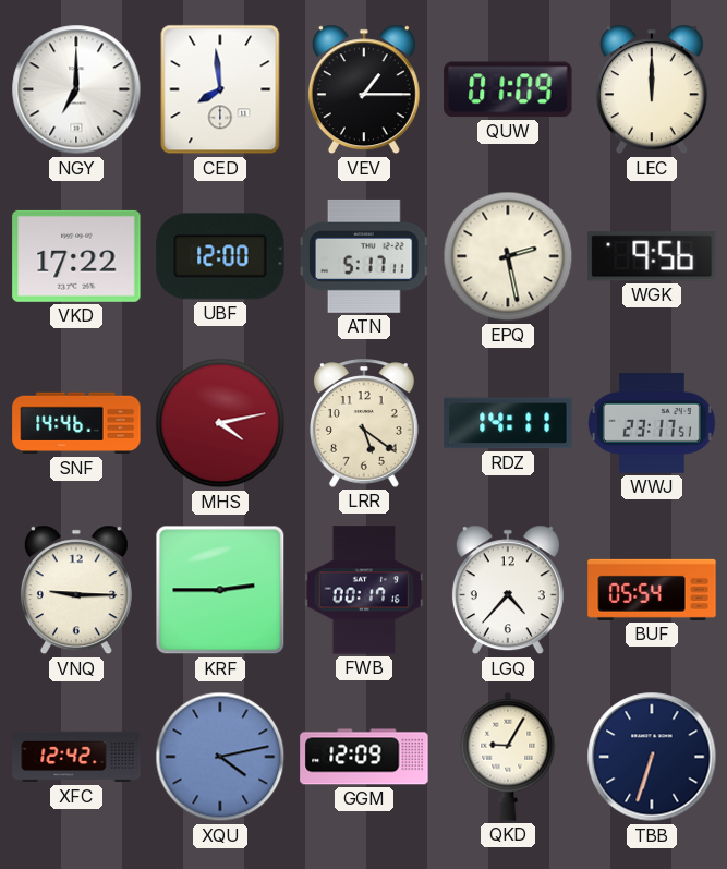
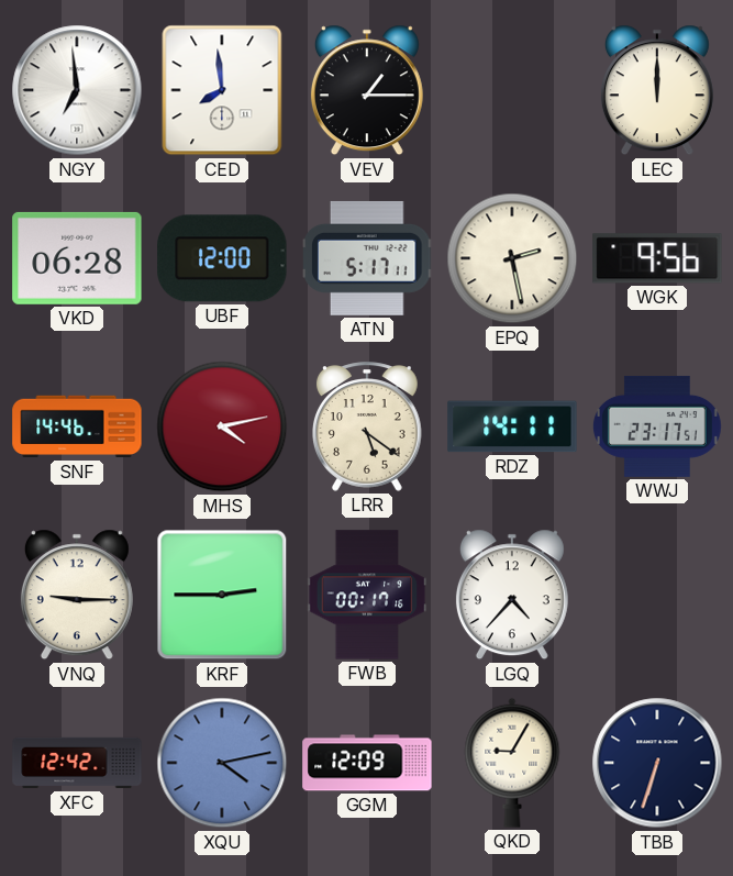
NGY: 7:00 -> 6:59
QUW: 01:09 -> none
VKD: 17:22 -> 06:28
BUF: 05:54 -> none
